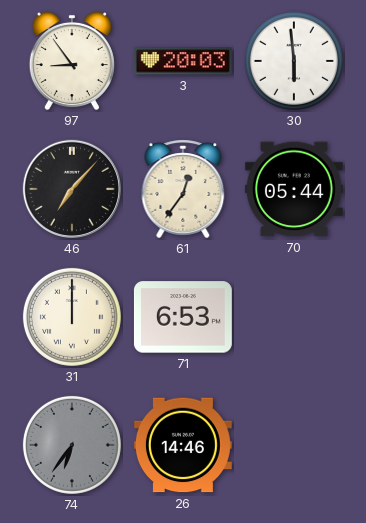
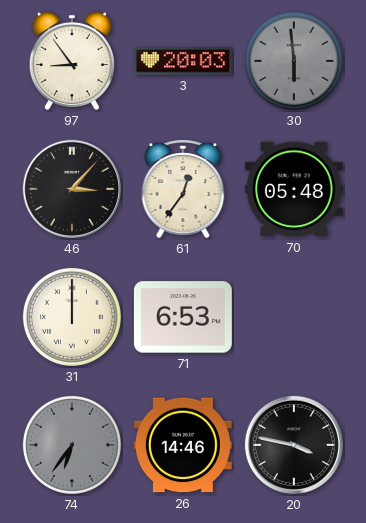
30 dial: white -> grey
46: 7:07 -> 3:07
70: 05:44 -> 05:48
20: none -> 3:47
